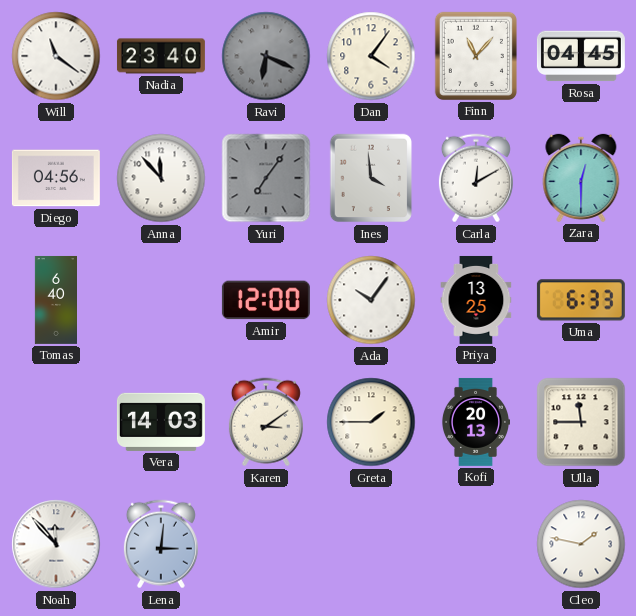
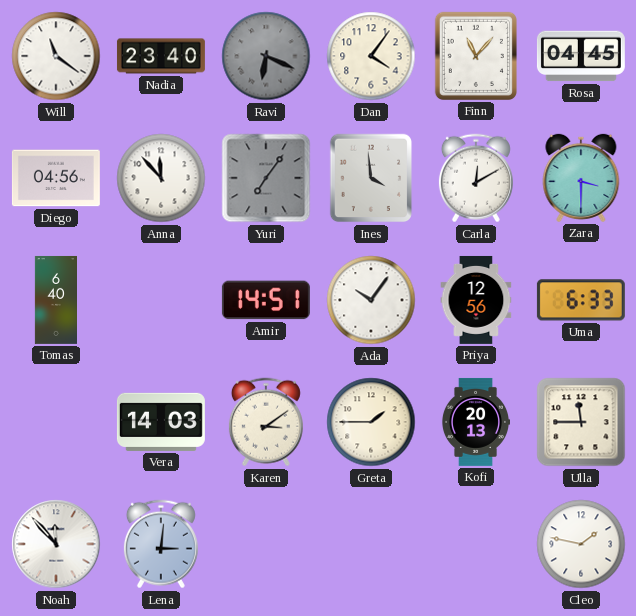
Zara: 12:30 -> 3:30
Amir: 12:00 -> 14:51
Priya: 13:25 -> 12:56
